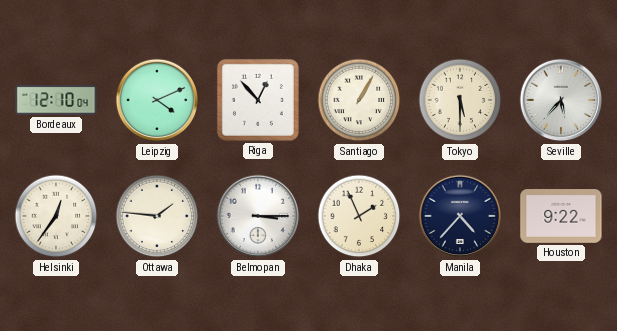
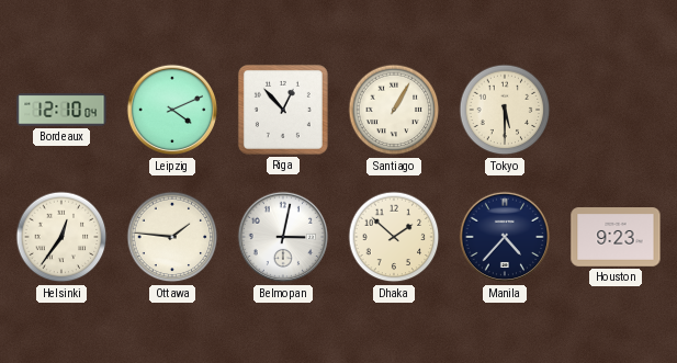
Seville: 5:37 -> none
Belmopan: 3:15 -> 3:02
Dhaka: 1:56 -> 1:52
Houston: 9:22 -> 9:23
